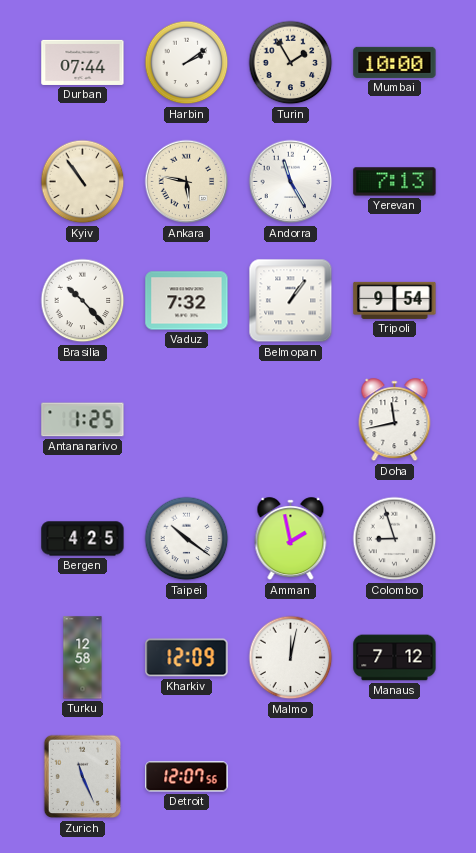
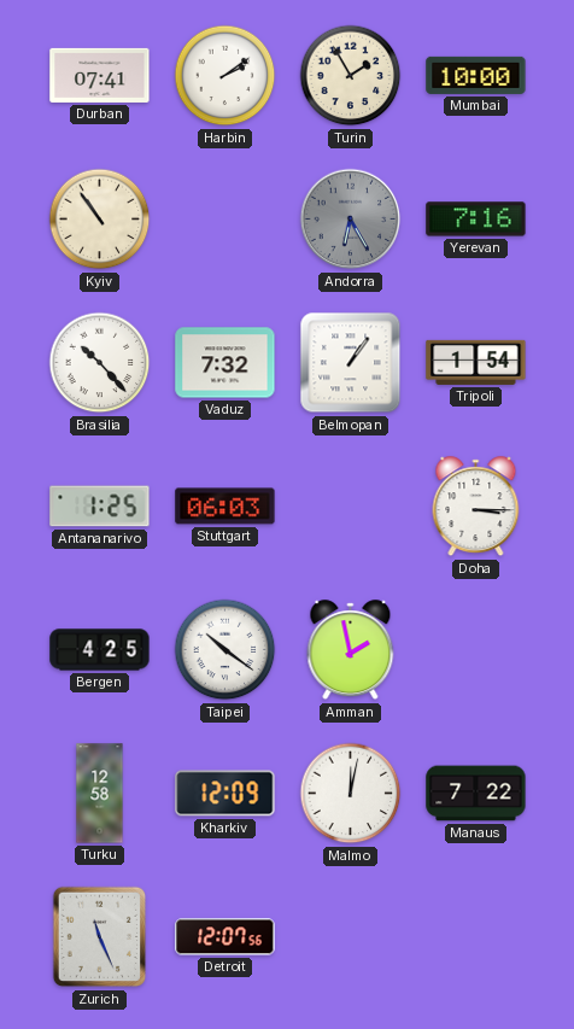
Durban: 07:44 -> 07:41
Ankara: 5:47 -> none
Andorra: 11:25 -> 6:25
Andorra dial: white -> grey
Yerevan: 7:13 -> 7:16
Tripoli: 9:54 -> 1:54
Stuttgart: none -> 06:03
Doha: 11:43 -> 3:15
Colombo: 8:57 -> none
Manaus: 7:12 -> 7:22
